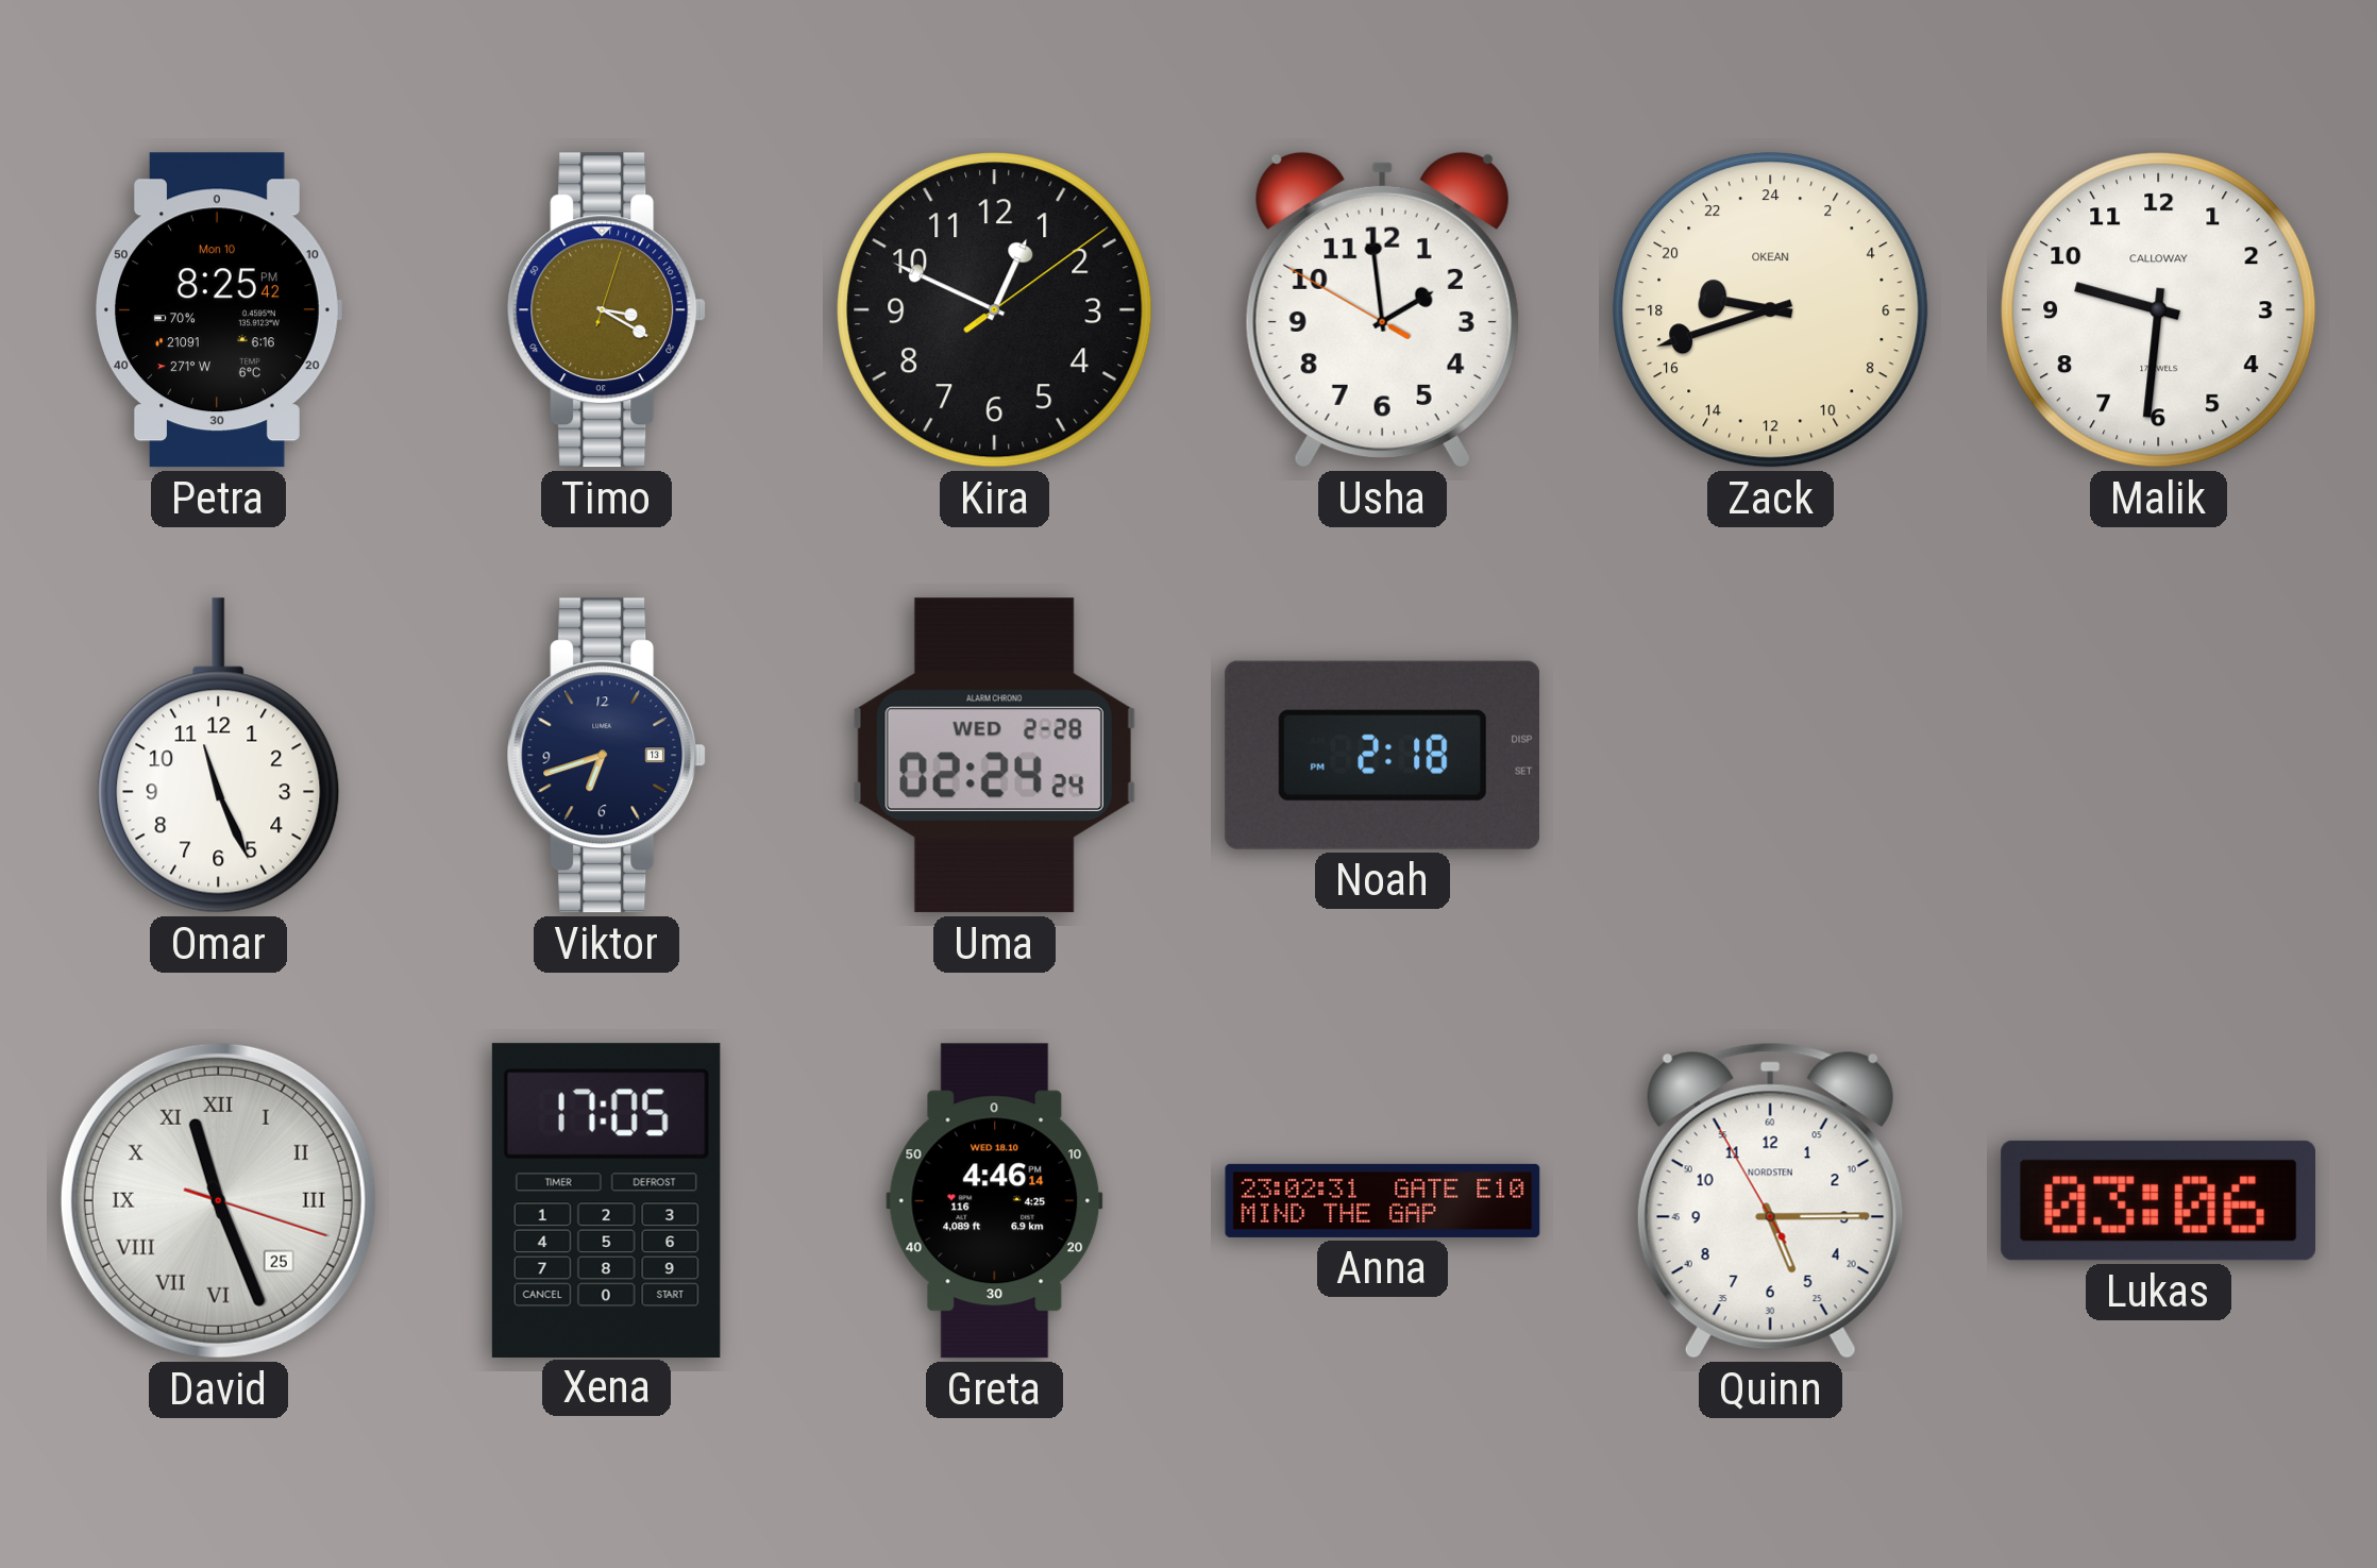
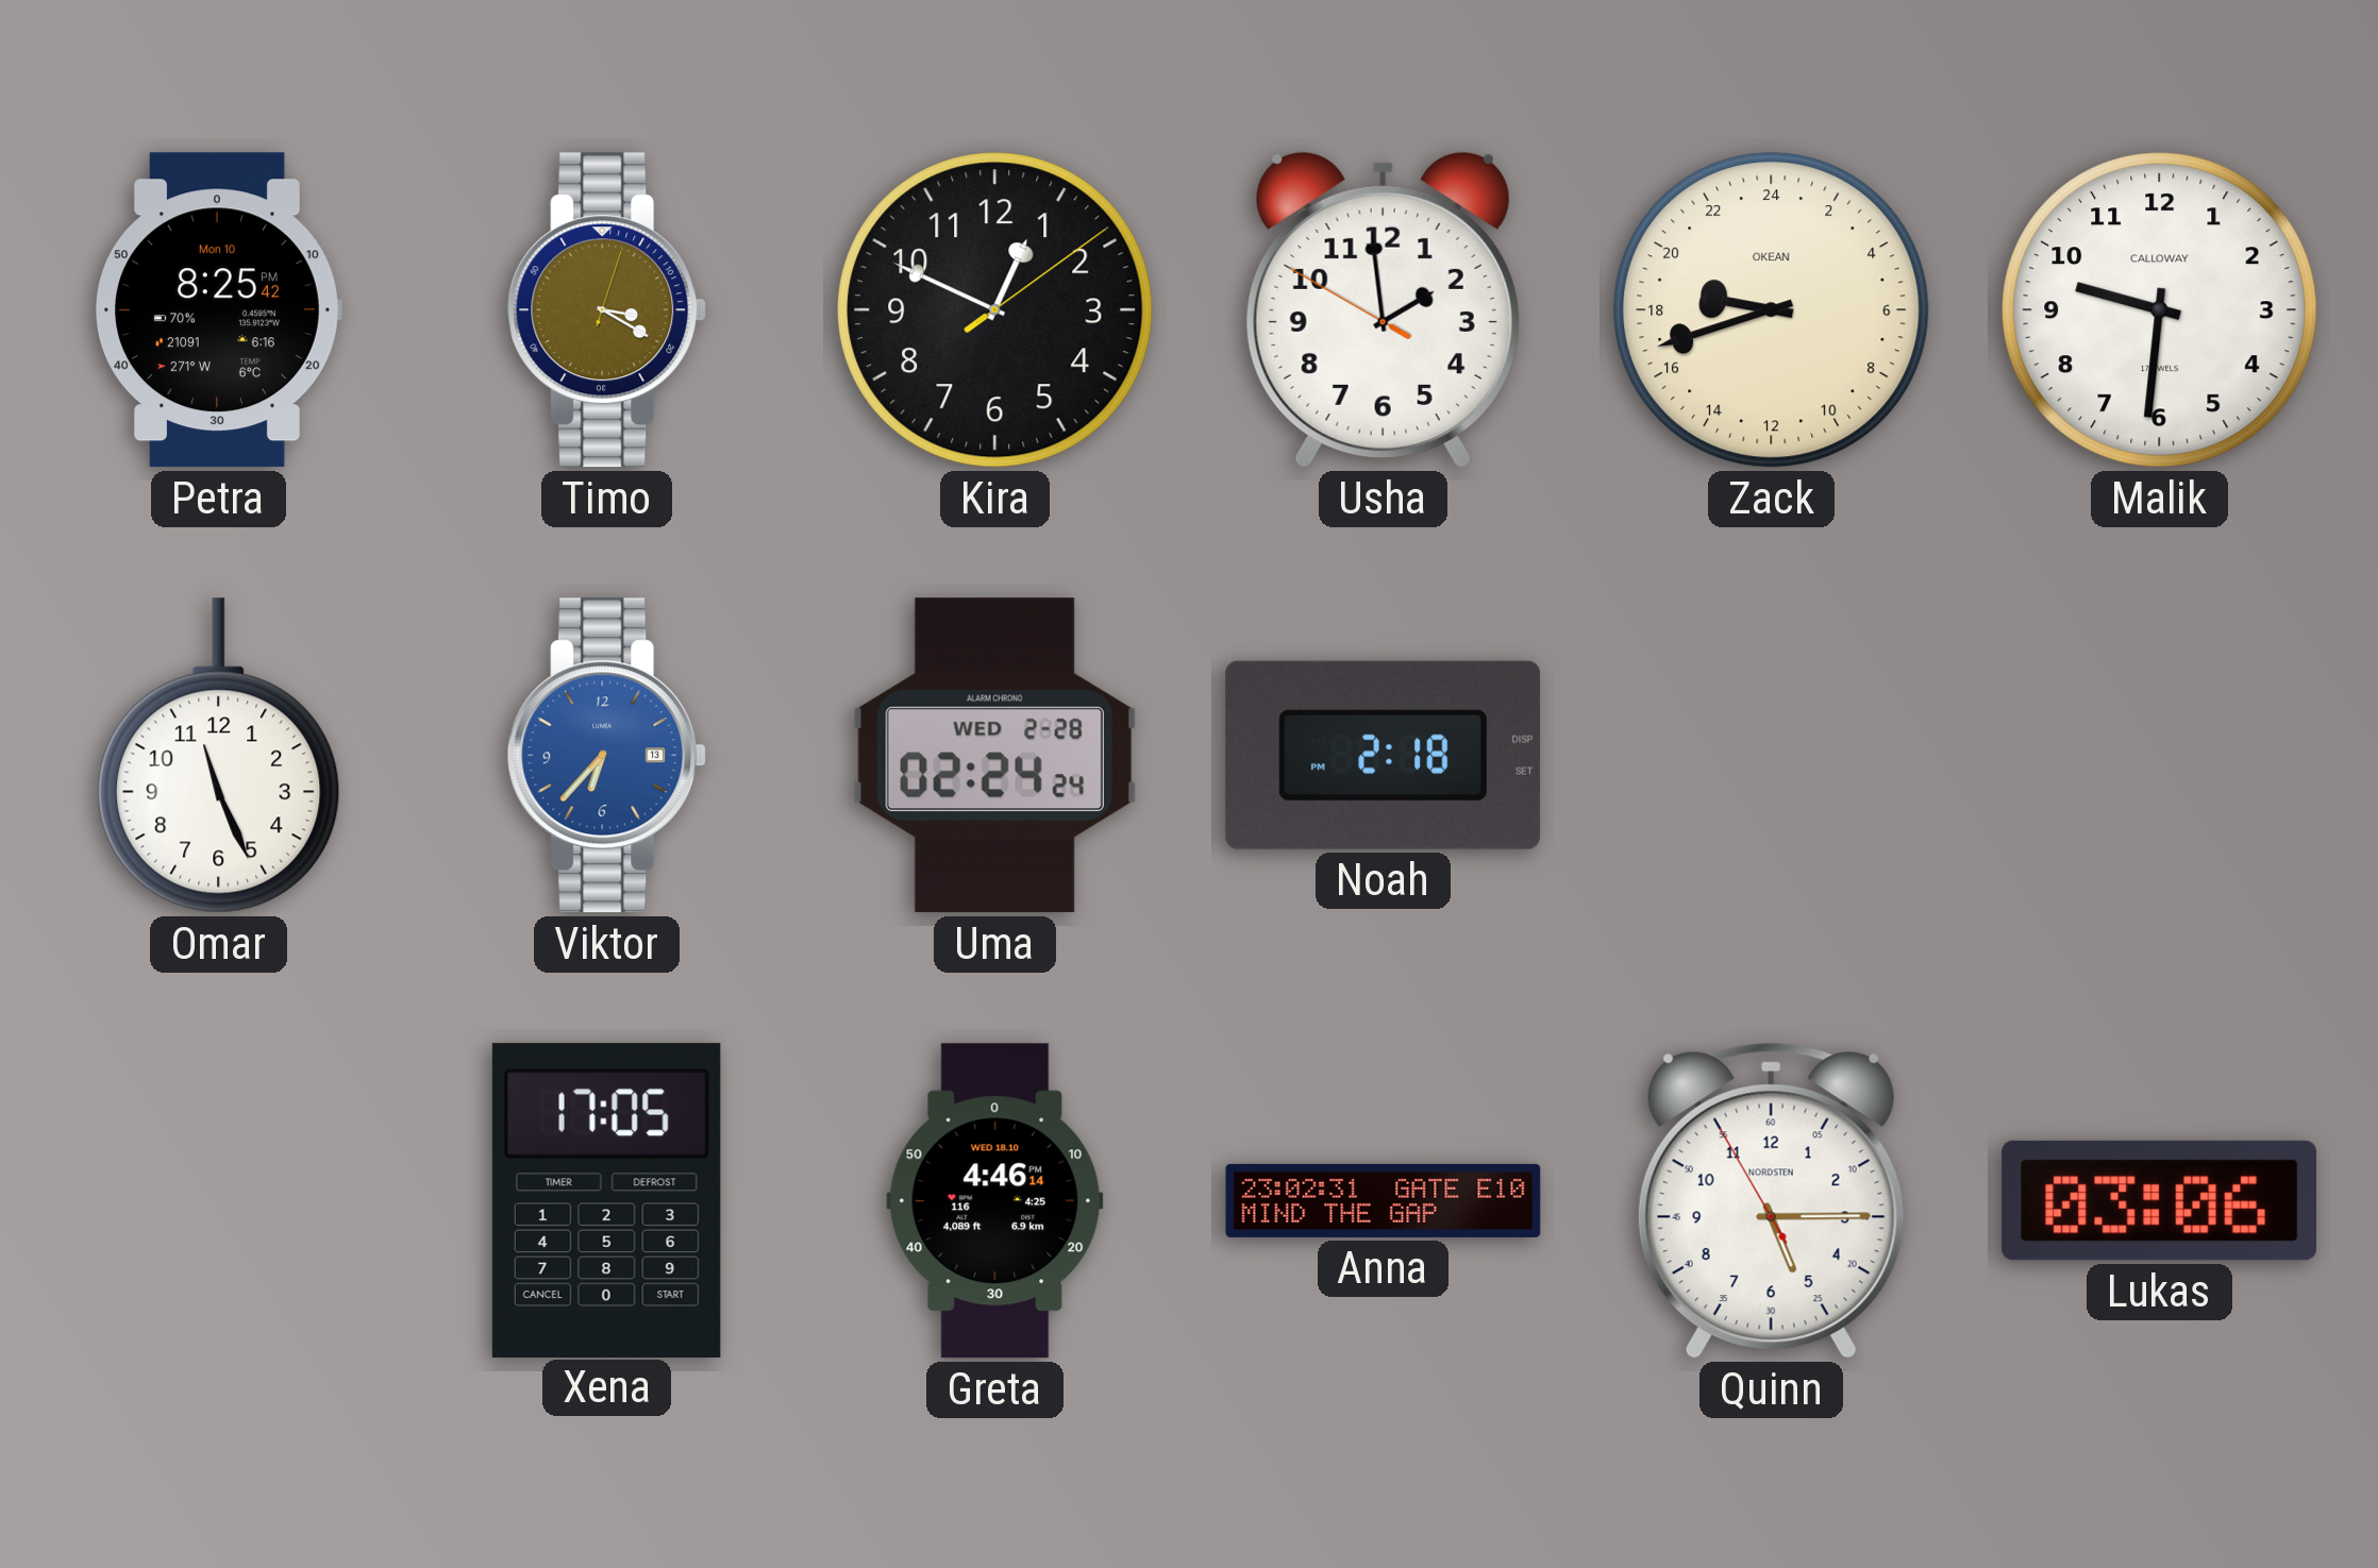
Viktor: 6:42 -> 6:37
Viktor dial: navy -> blue
David: 11:26 -> none
